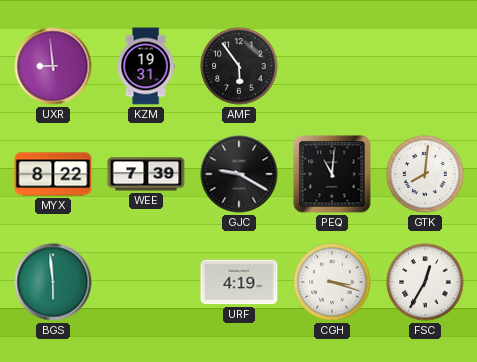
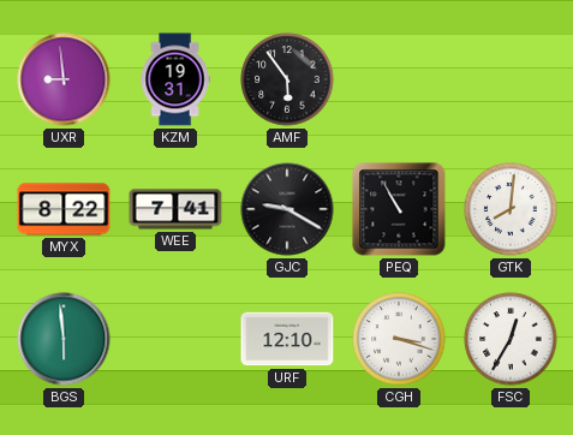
WEE: 7:39 -> 7:41
PEQ: 11:01 -> 10:55
URF: 4:19 -> 12:10
